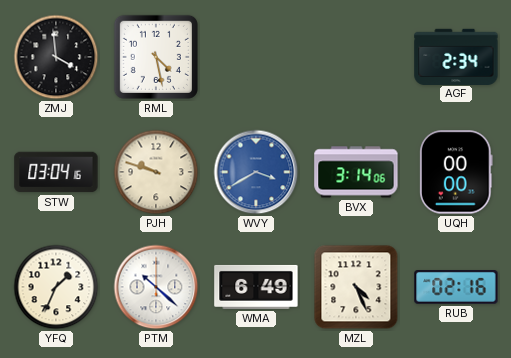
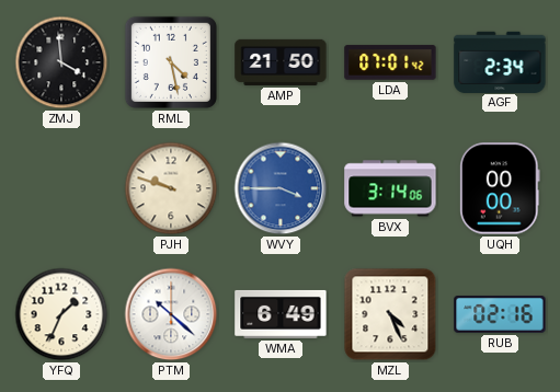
AMP: none -> 21:50
LDA: none -> 07:01
STW: 03:04 -> none
WVY: 3:40 -> 3:45
